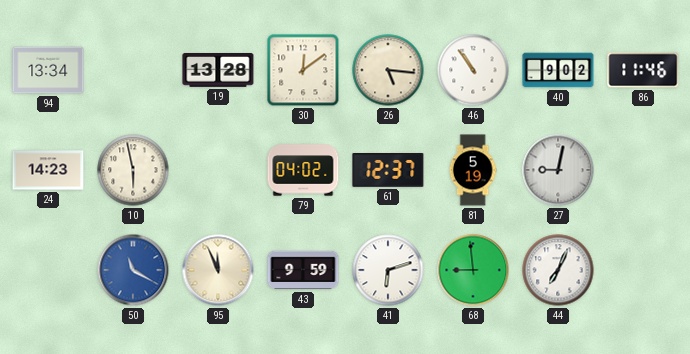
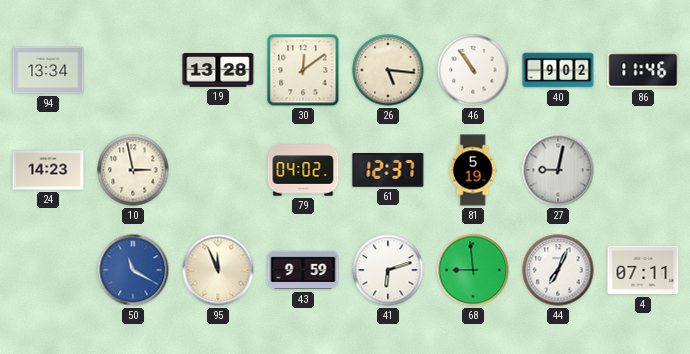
10: 5:58 -> 2:58
4: none -> 07:11
